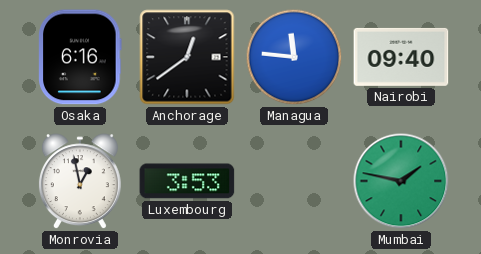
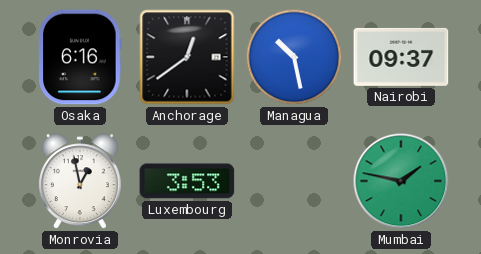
Managua: 11:46 -> 10:28
Nairobi: 09:40 -> 09:37
